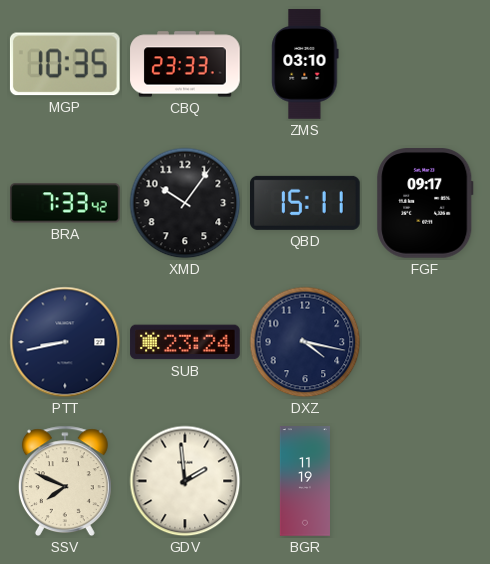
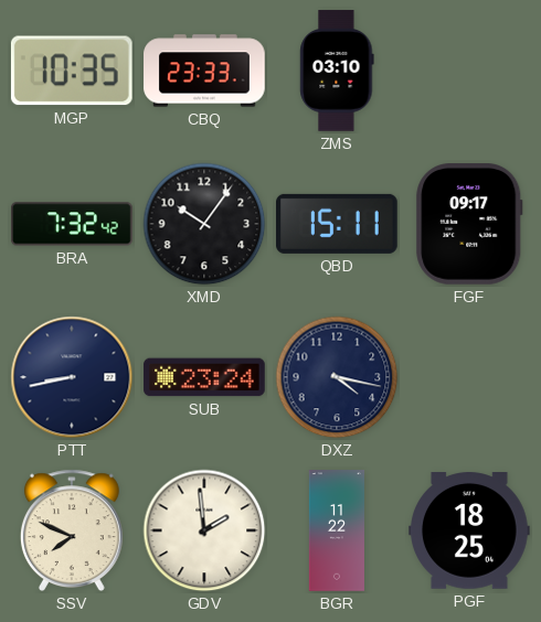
BRA: 7:33 -> 7:32
BGR: 11:19 -> 11:22
PGF: none -> 18:25
